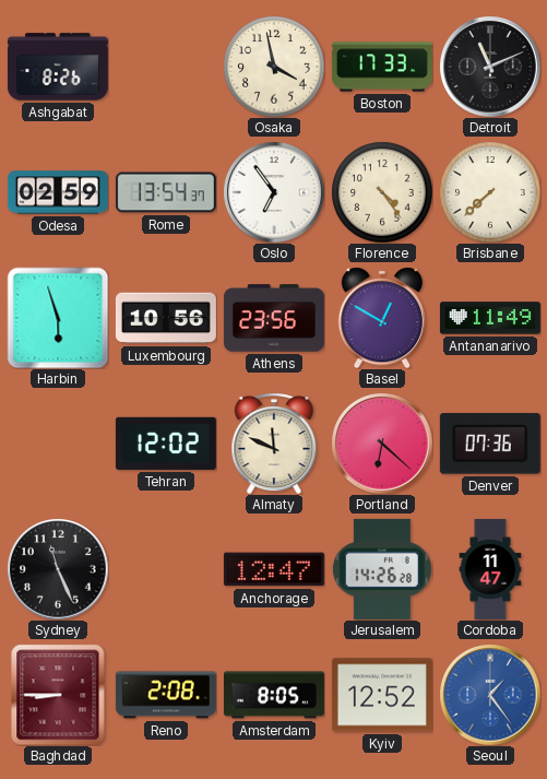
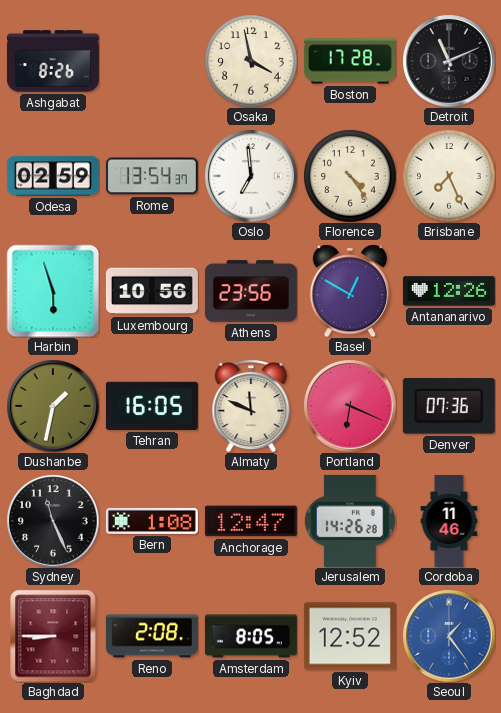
Boston: 17:33 -> 17:28
Oslo: 6:54 -> 6:59
Brisbane: 7:38 -> 7:26
Antananarivo: 11:49 -> 12:26
Dushanbe: none -> 1:32
Tehran: 12:02 -> 16:05
Portland: 6:22 -> 6:19
Bern: none -> 1:08
Cordoba: 11:47 -> 11:46
